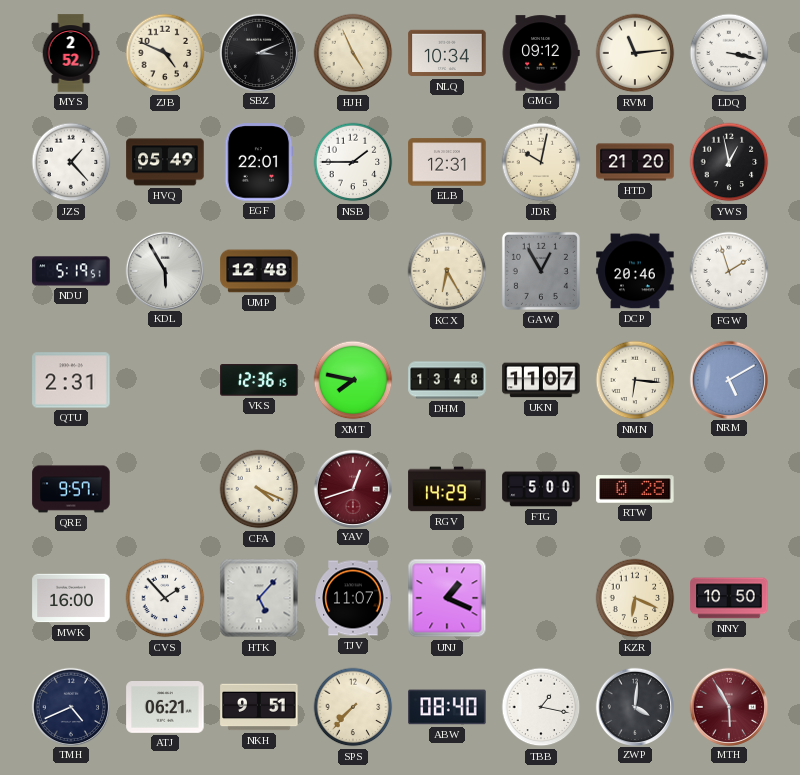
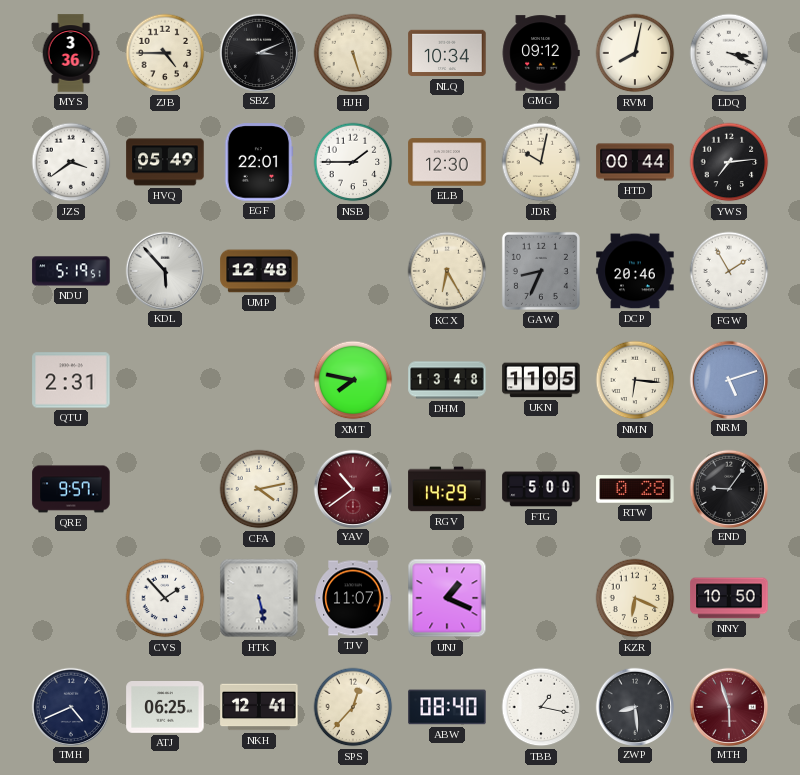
MYS: 2:52 -> 3:36
ZJB: 4:49 -> 4:45
HJH: 4:56 -> 5:27
RVM: 11:14 -> 8:02
LDQ: 3:17 -> 3:19
JZS: 1:23 -> 3:39
ELB: 12:31 -> 12:30
HTD: 21:20 -> 00:44
YWS: 12:58 -> 7:14
KDL: 5:55 -> 5:53
GAW: 12:55 -> 8:34
FGW: 1:57 -> 1:55
VKS: 12:36 -> none
UKN: 11:07 -> 11:05
NRM: 5:10 -> 5:12
CFA: 4:19 -> 4:13
YAV: 12:42 -> 10:39
END: none -> 9:06
MWK: 16:00 -> none
HTK: 5:07 -> 5:28
ATJ: 06:21 -> 06:25
NKH: 9:51 -> 12:41
SPS: 7:37 -> 12:37
ZWP: 4:01 -> 8:29
MTH: 5:55 -> 5:57
